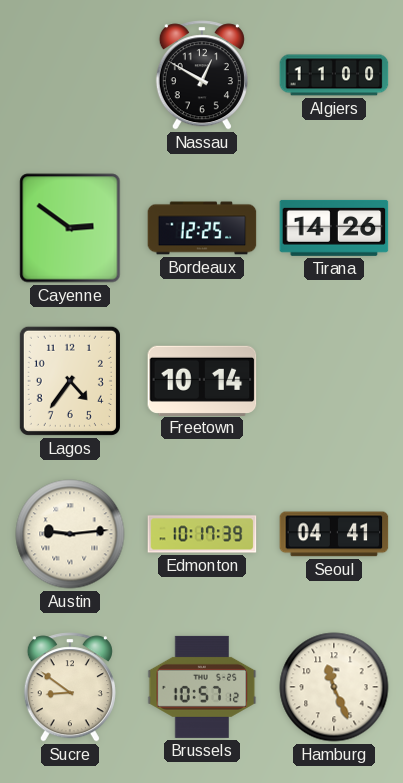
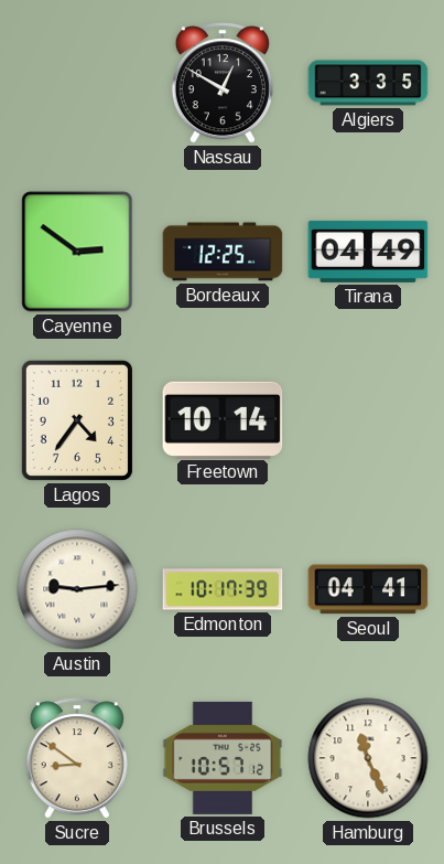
Algiers: 11:00 -> 3:35
Tirana: 14:26 -> 04:49
